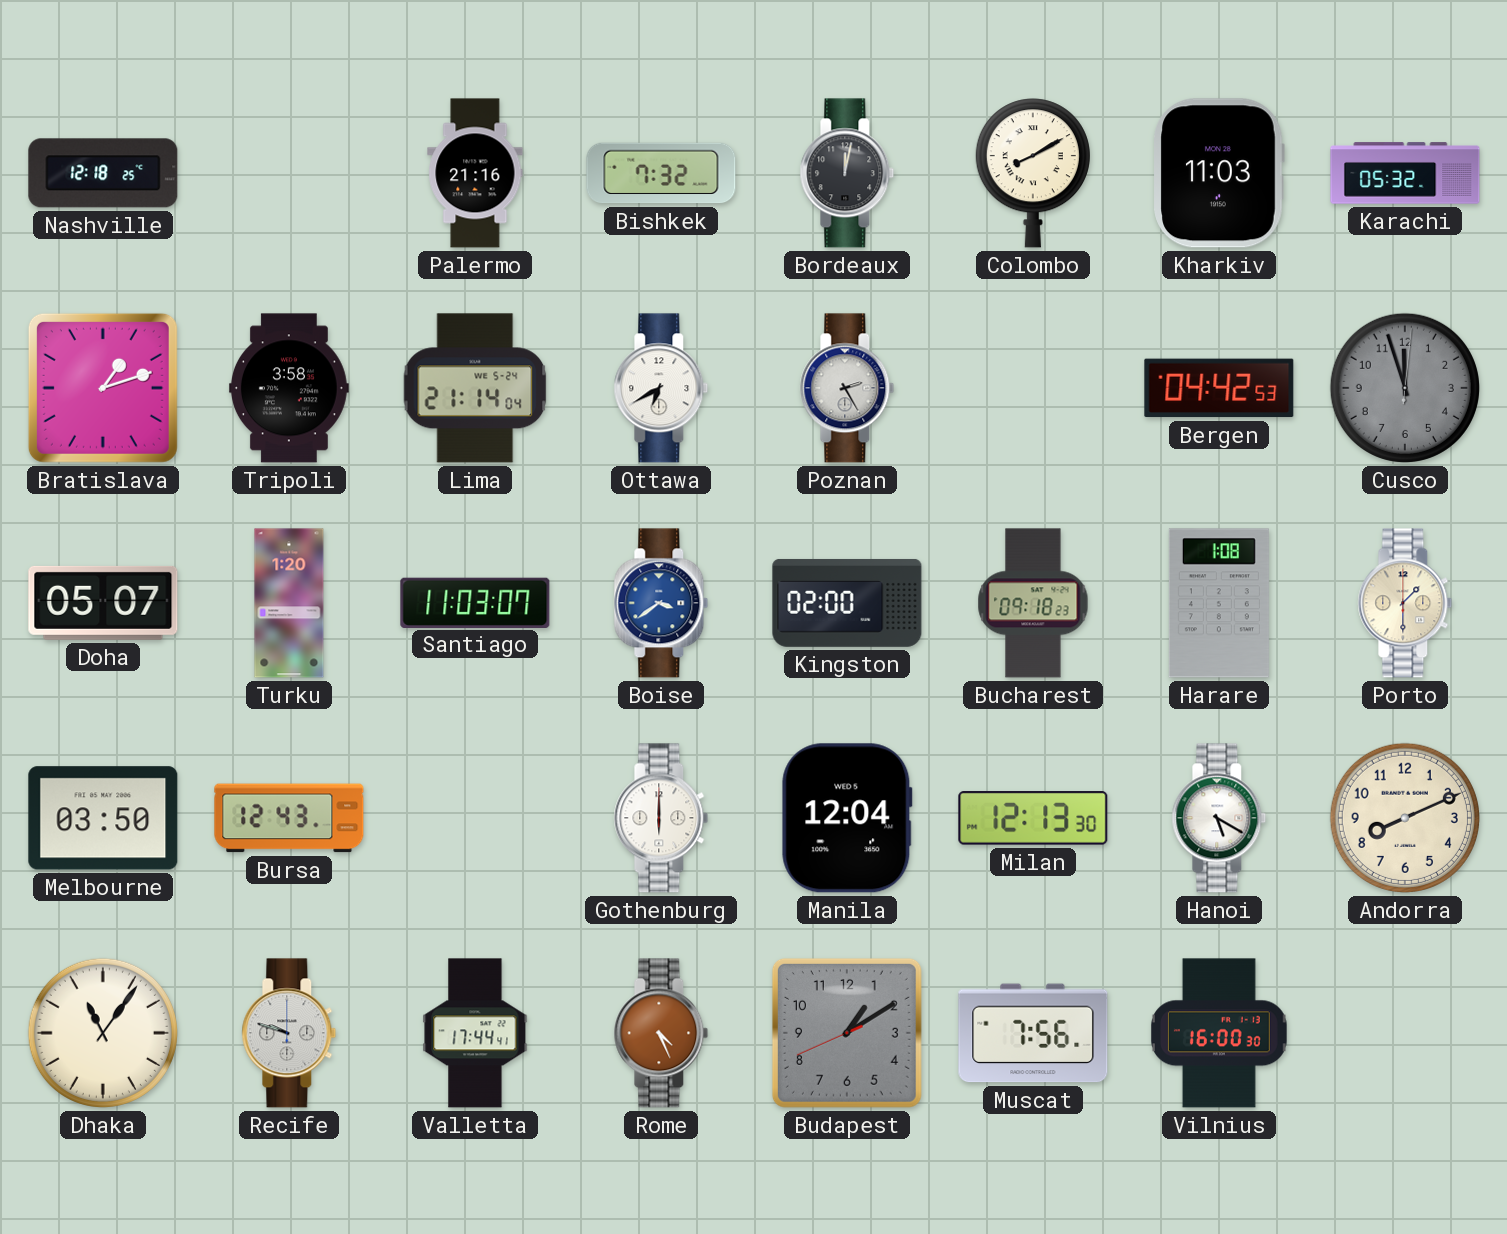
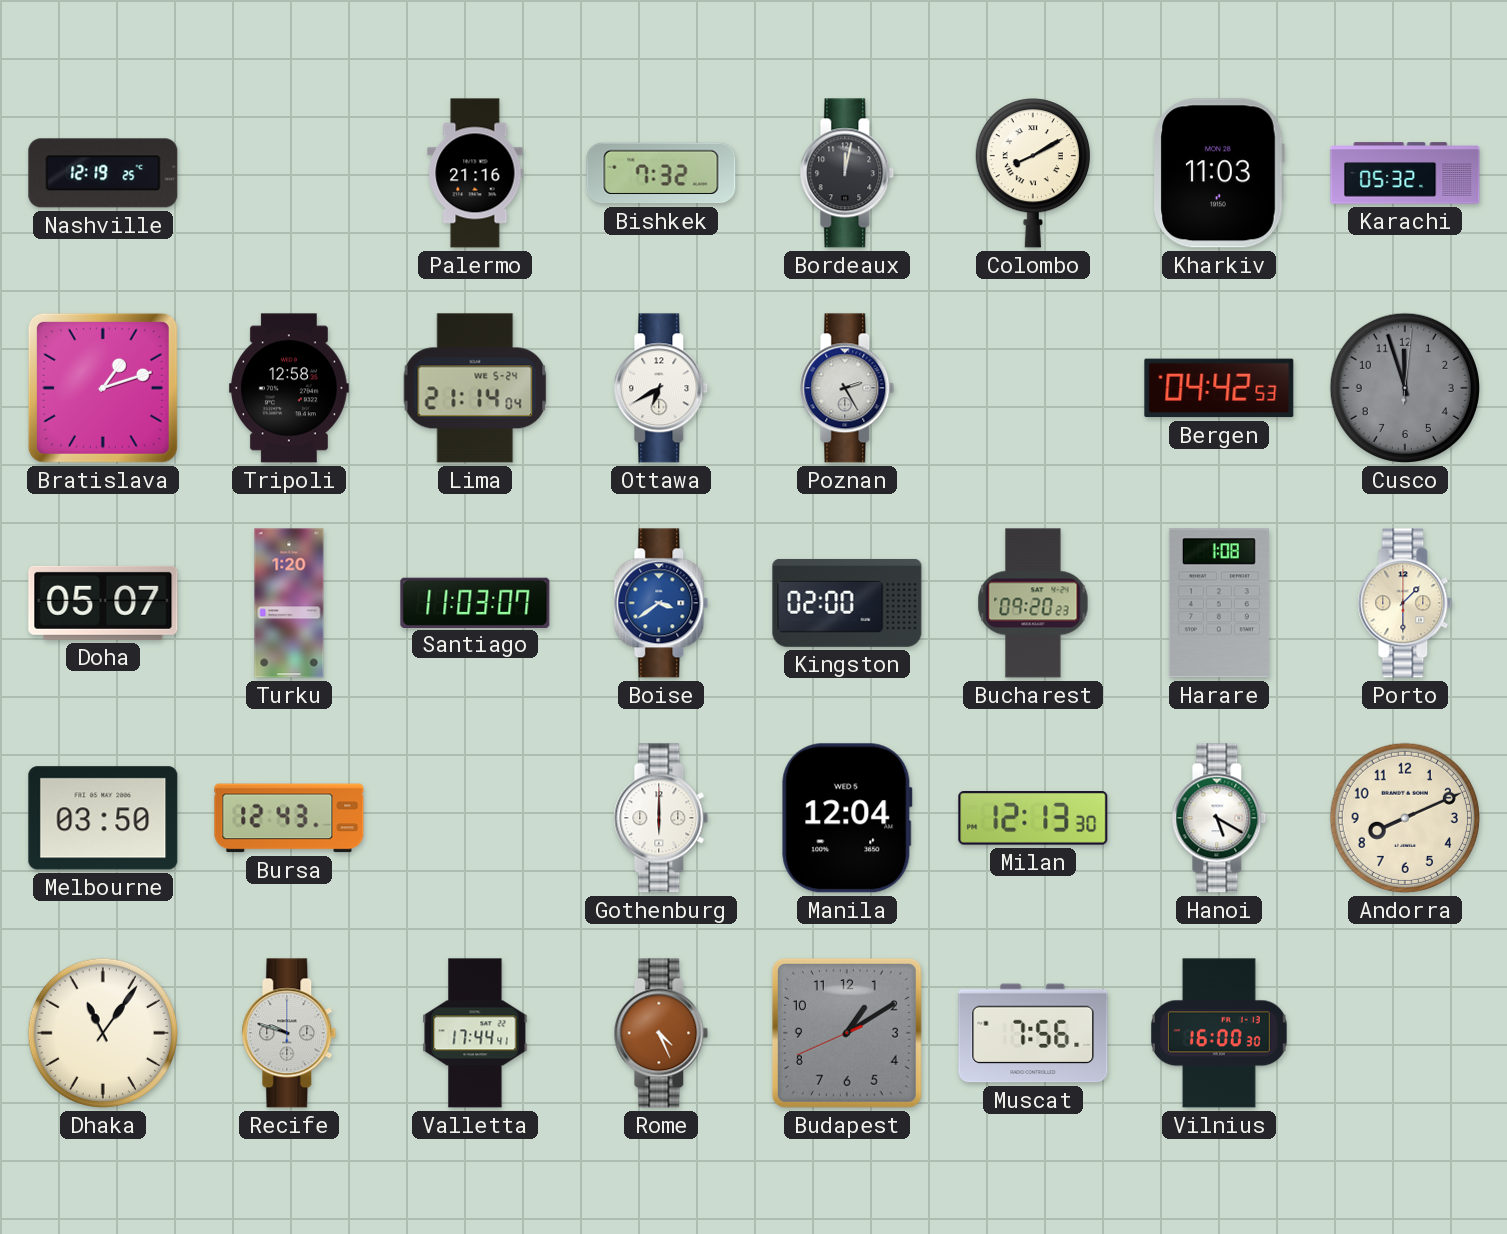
Nashville: 12:18 -> 12:19
Tripoli: 3:58 -> 12:58
Bucharest: 09:18 -> 09:20
